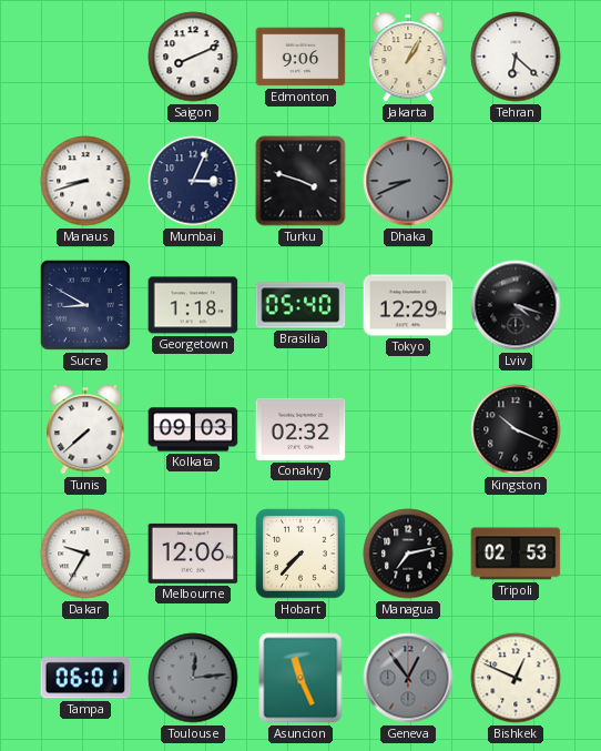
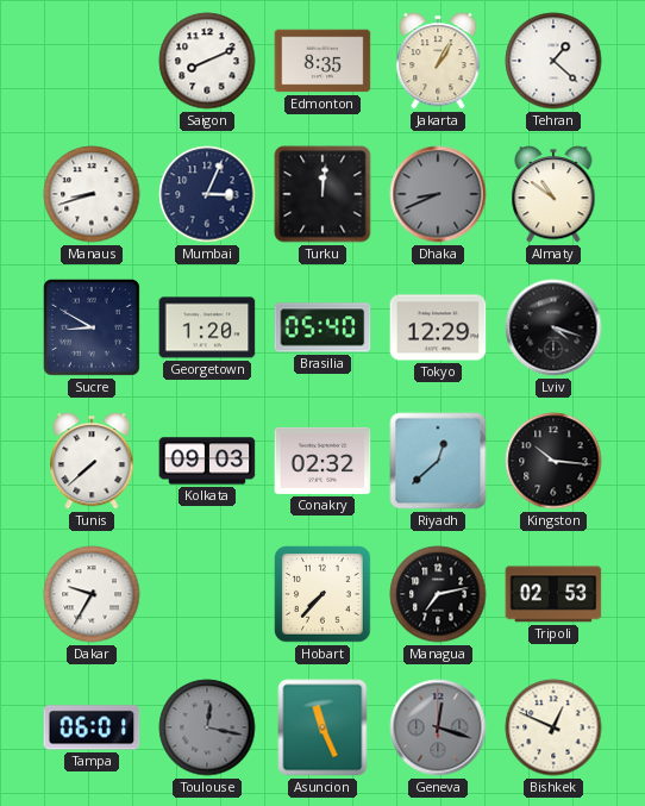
Edmonton: 9:06 -> 8:35
Tehran: 6:22 -> 1:22
Turku: 3:48 -> 12:01
Almaty: none -> 10:51
Georgetown: 1:18 -> 1:20
Riyadh: none -> 12:38
Kingston: 10:19 -> 10:16
Melbourne: 12:06 -> none
Toulouse: 12:14 -> 12:17
Geneva: 12:54 -> 12:18
